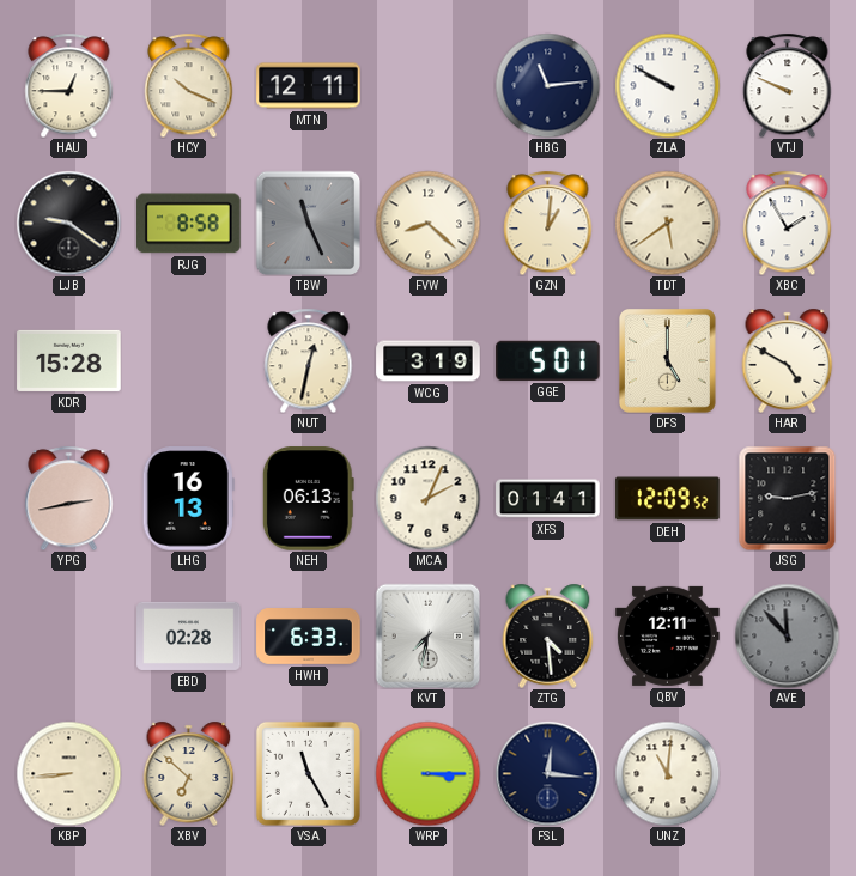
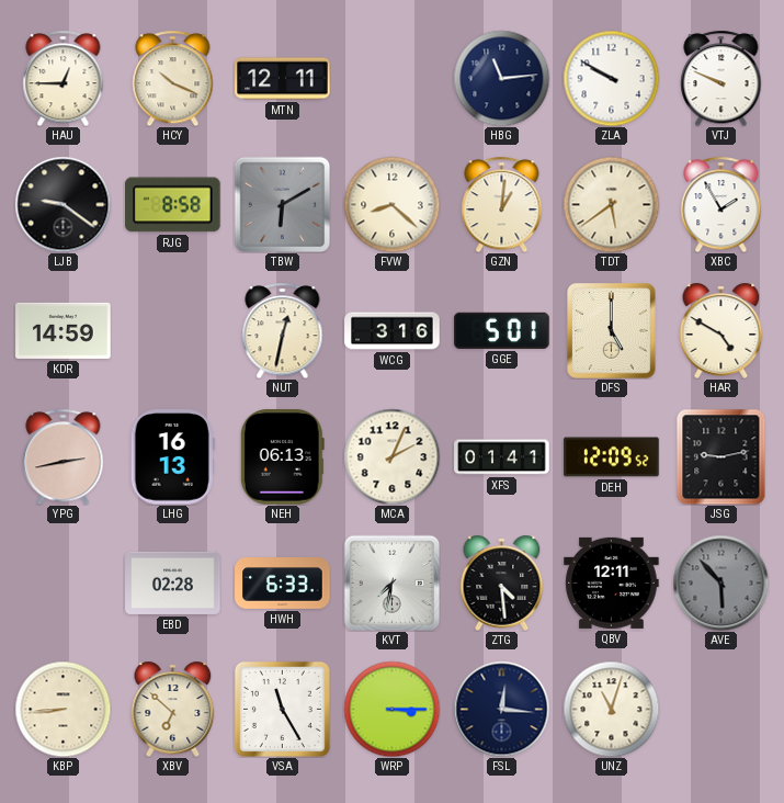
TBW: 11:26 -> 6:10
KDR: 15:28 -> 14:59
WCG: 3:19 -> 3:16
AVE: 11:53 -> 5:53
UNZ: 11:01 -> 11:03
